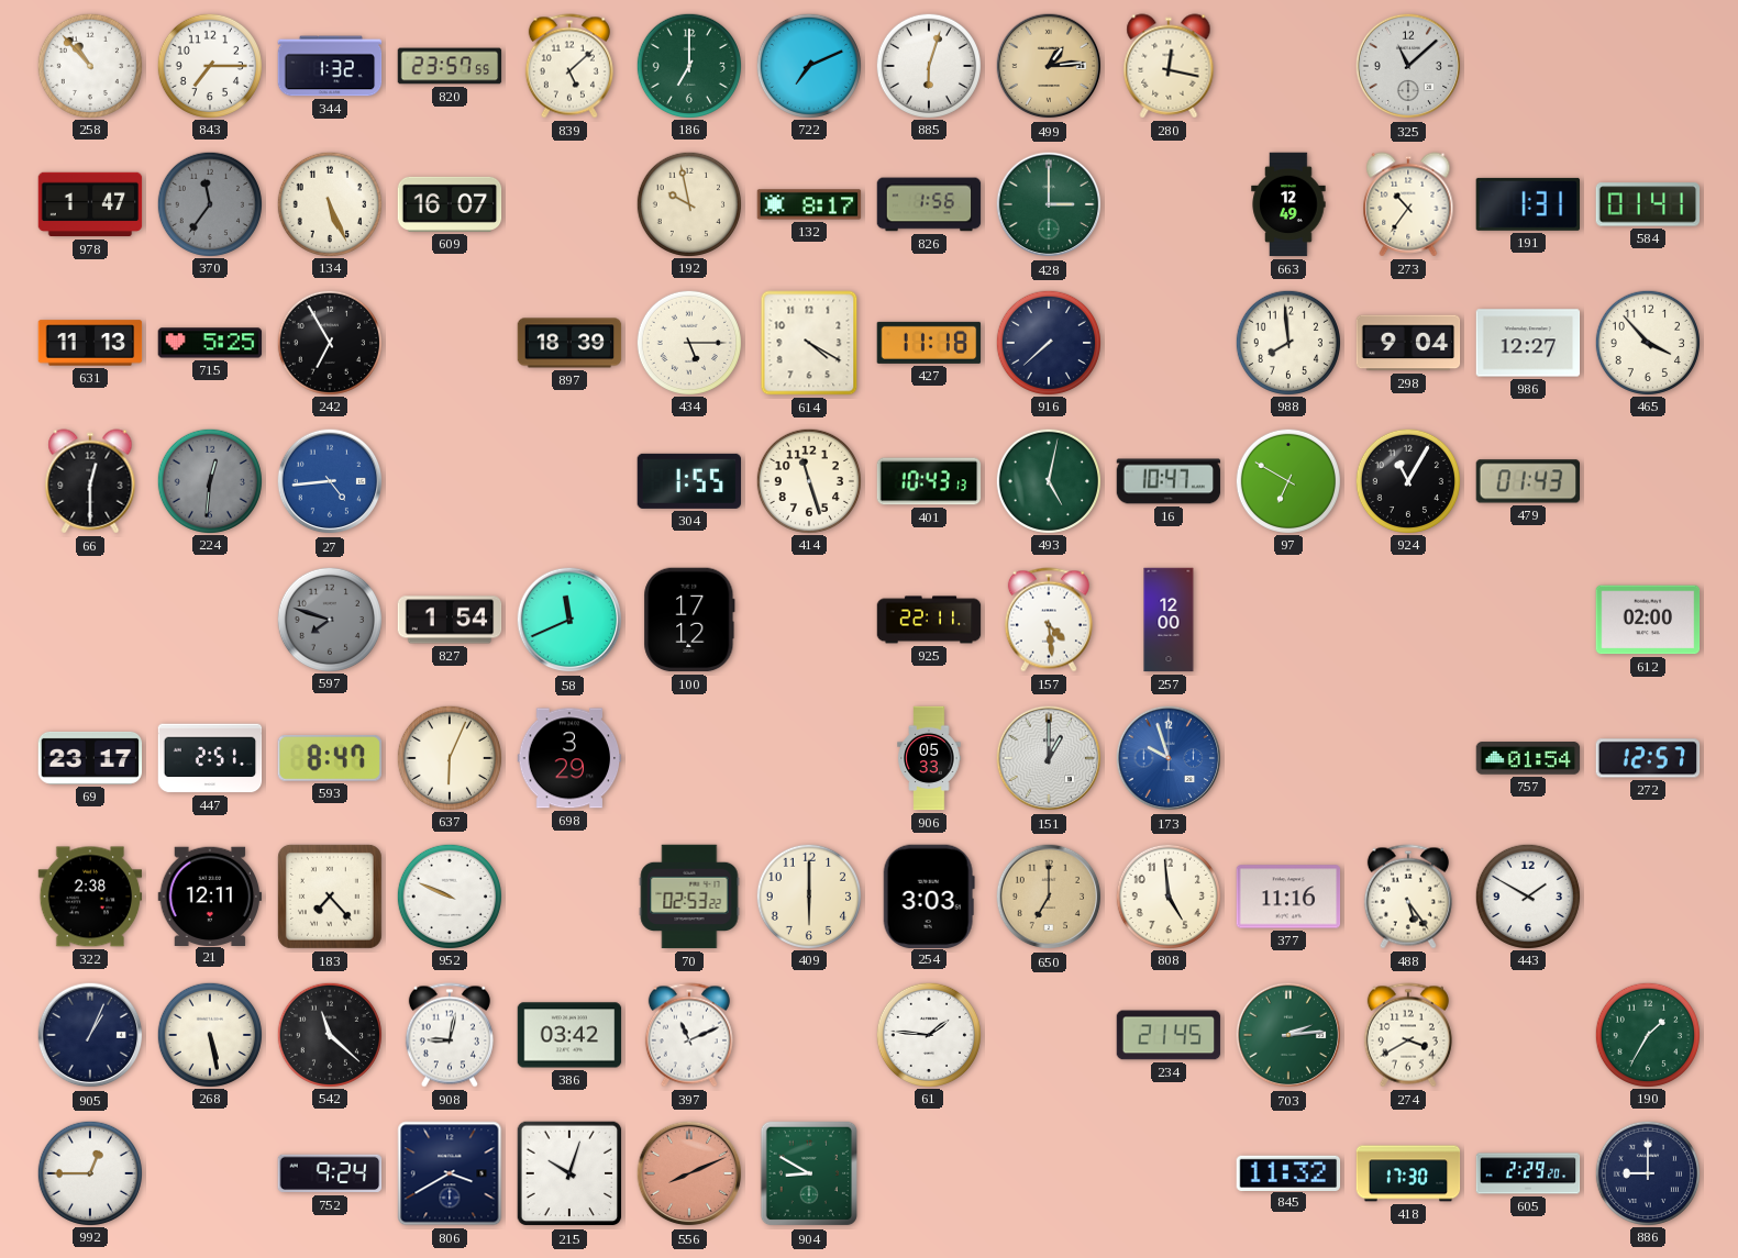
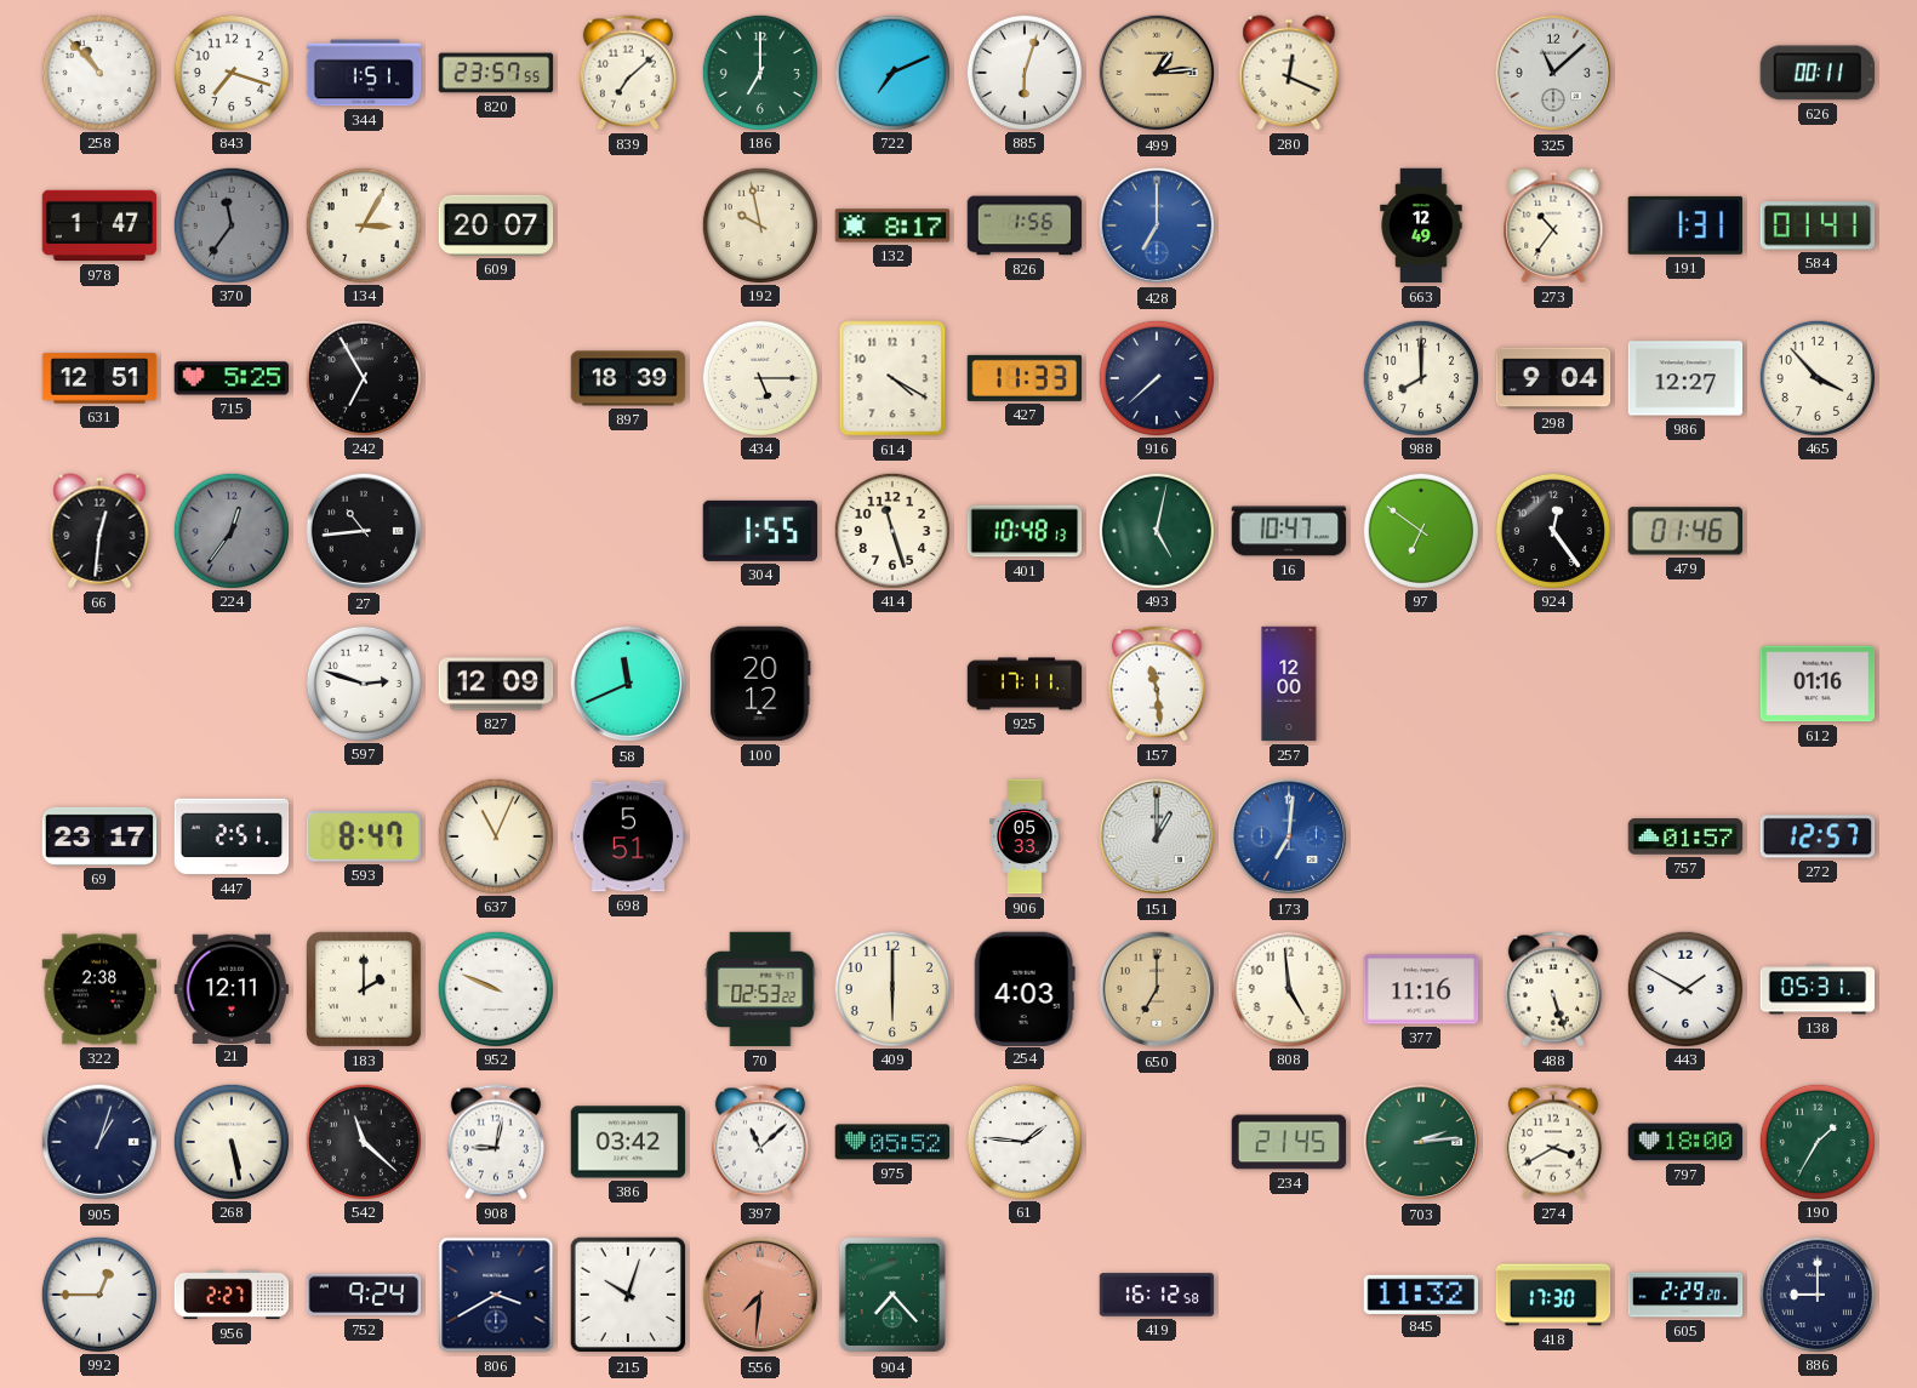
843: 7:15 -> 7:18
344: 1:32 -> 1:51
839: 5:08 -> 7:08
280: 12:17 -> 12:19
626: none -> 00:11
134: 5:26 -> 3:05
609: 16:07 -> 20:07
428: 3:00 -> 7:00
428 dial: green -> blue
631: 11:13 -> 12:51
427: 11:18 -> 11:33
988: 7:59 -> 8:00
66: 12:30 -> 12:31
224: 12:31 -> 12:36
27: 4:44 -> 10:44
27 dial: blue -> black
401: 10:43 -> 10:48
97: 6:50 -> 6:51
924: 11:05 -> 12:24
479: 01:43 -> 01:46
597: 7:48 -> 2:48
597 dial: grey -> white
827: 1:54 -> 12:09
100: 17:12 -> 20:12
925: 22:11 -> 17:11
157: 4:29 -> 11:29
612: 02:00 -> 01:16
637: 6:04 -> 11:04
698: 3:29 -> 5:51
173: 9:57 -> 7:01
757: 01:54 -> 01:57
183: 7:23 -> 2:00
254: 3:03 -> 4:03
488: 5:24 -> 5:27
138: none -> 05:31
905: 1:04 -> 1:03
397: 11:11 -> 11:08
975: none -> 05:52
797: none -> 18:00
956: none -> 2:27
556: 8:11 -> 7:31
904: 8:50 -> 7:23
419: none -> 16:12
